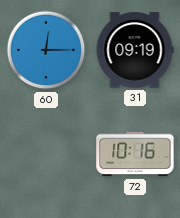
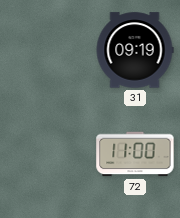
60: 12:15 -> none
72: 10:16 -> 11:00
